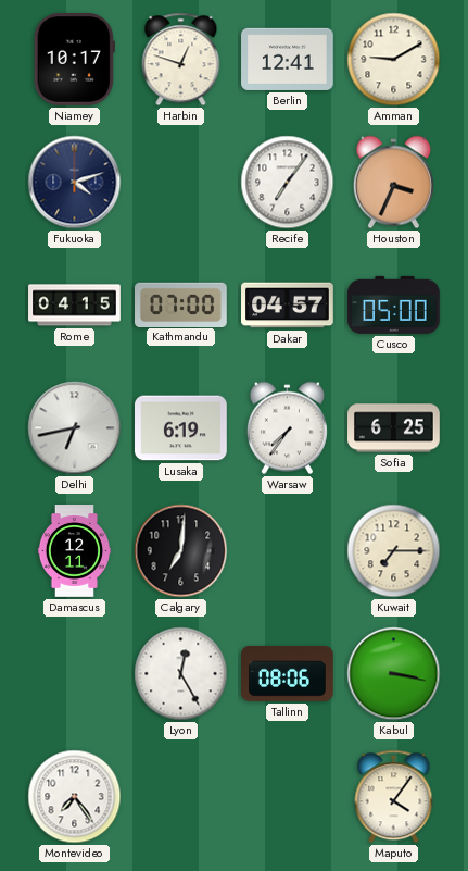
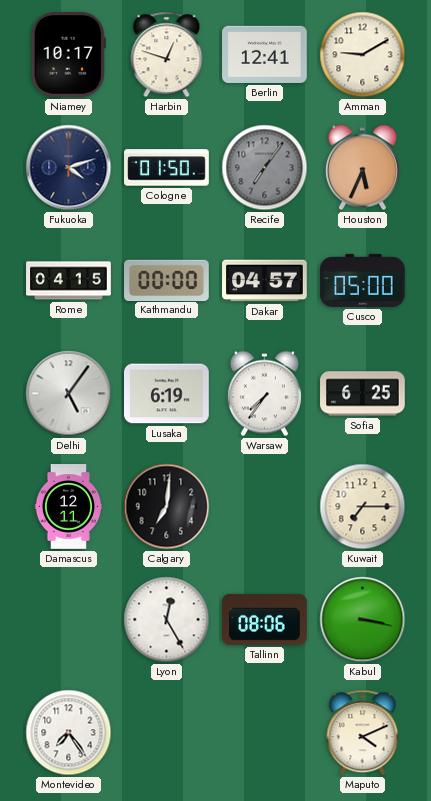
Cologne: none -> 01:50
Recife dial: white -> grey
Houston: 3:34 -> 5:34
Kathmandu: 07:00 -> 00:00
Delhi: 6:43 -> 5:06
Maputo: 4:06 -> 4:11
